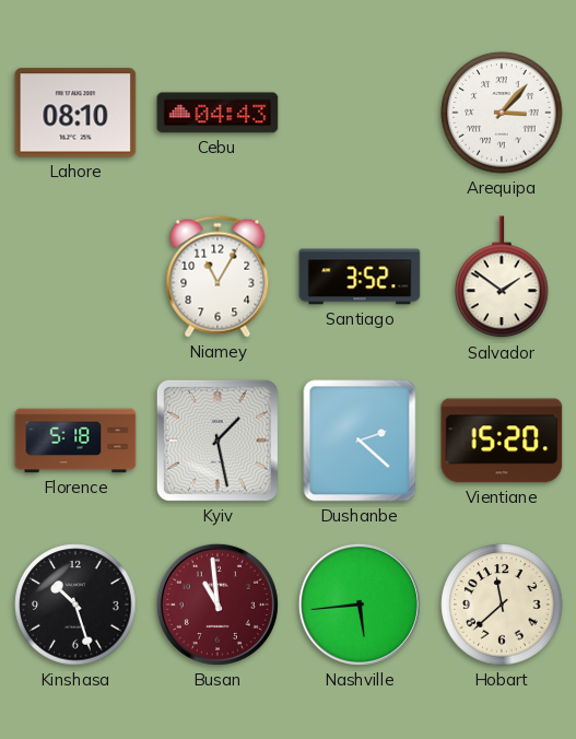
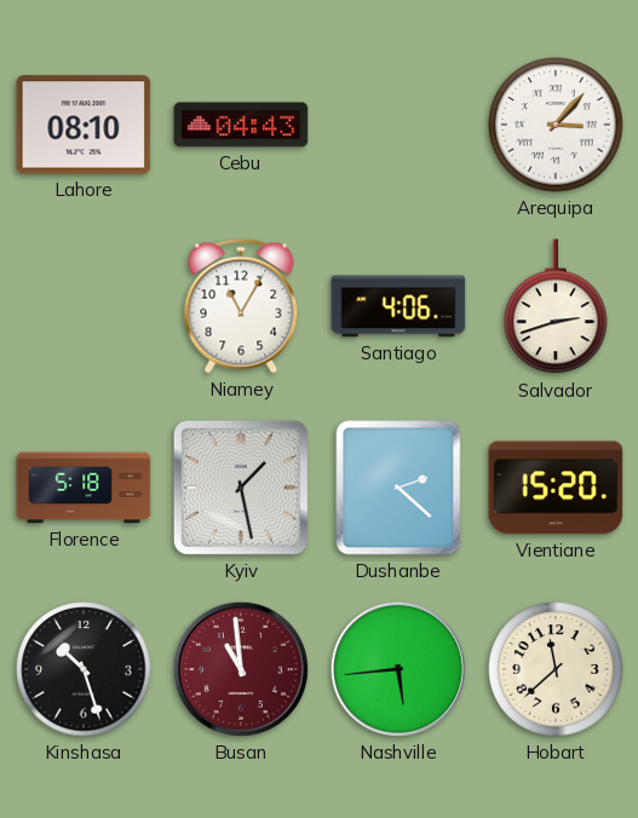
Santiago: 3:52 -> 4:06
Salvador: 1:51 -> 2:42
